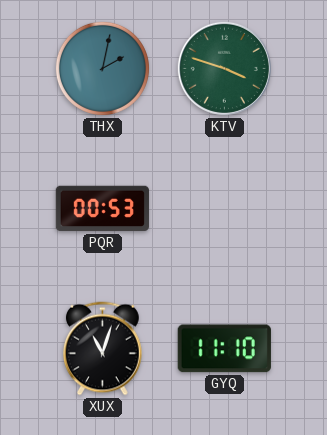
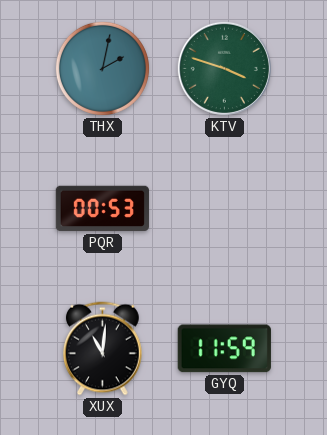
XUX: 11:03 -> 11:01
GYQ: 11:10 -> 11:59
